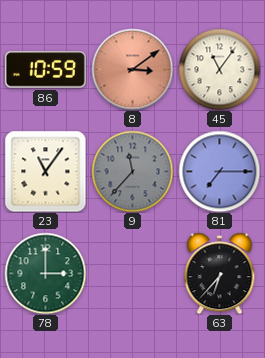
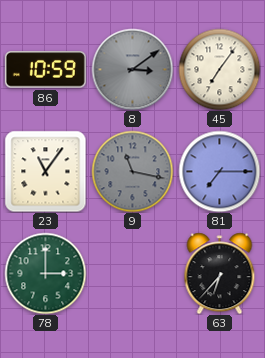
8 dial: salmon -> grey
45: 11:06 -> 7:06
9: 11:37 -> 11:17
